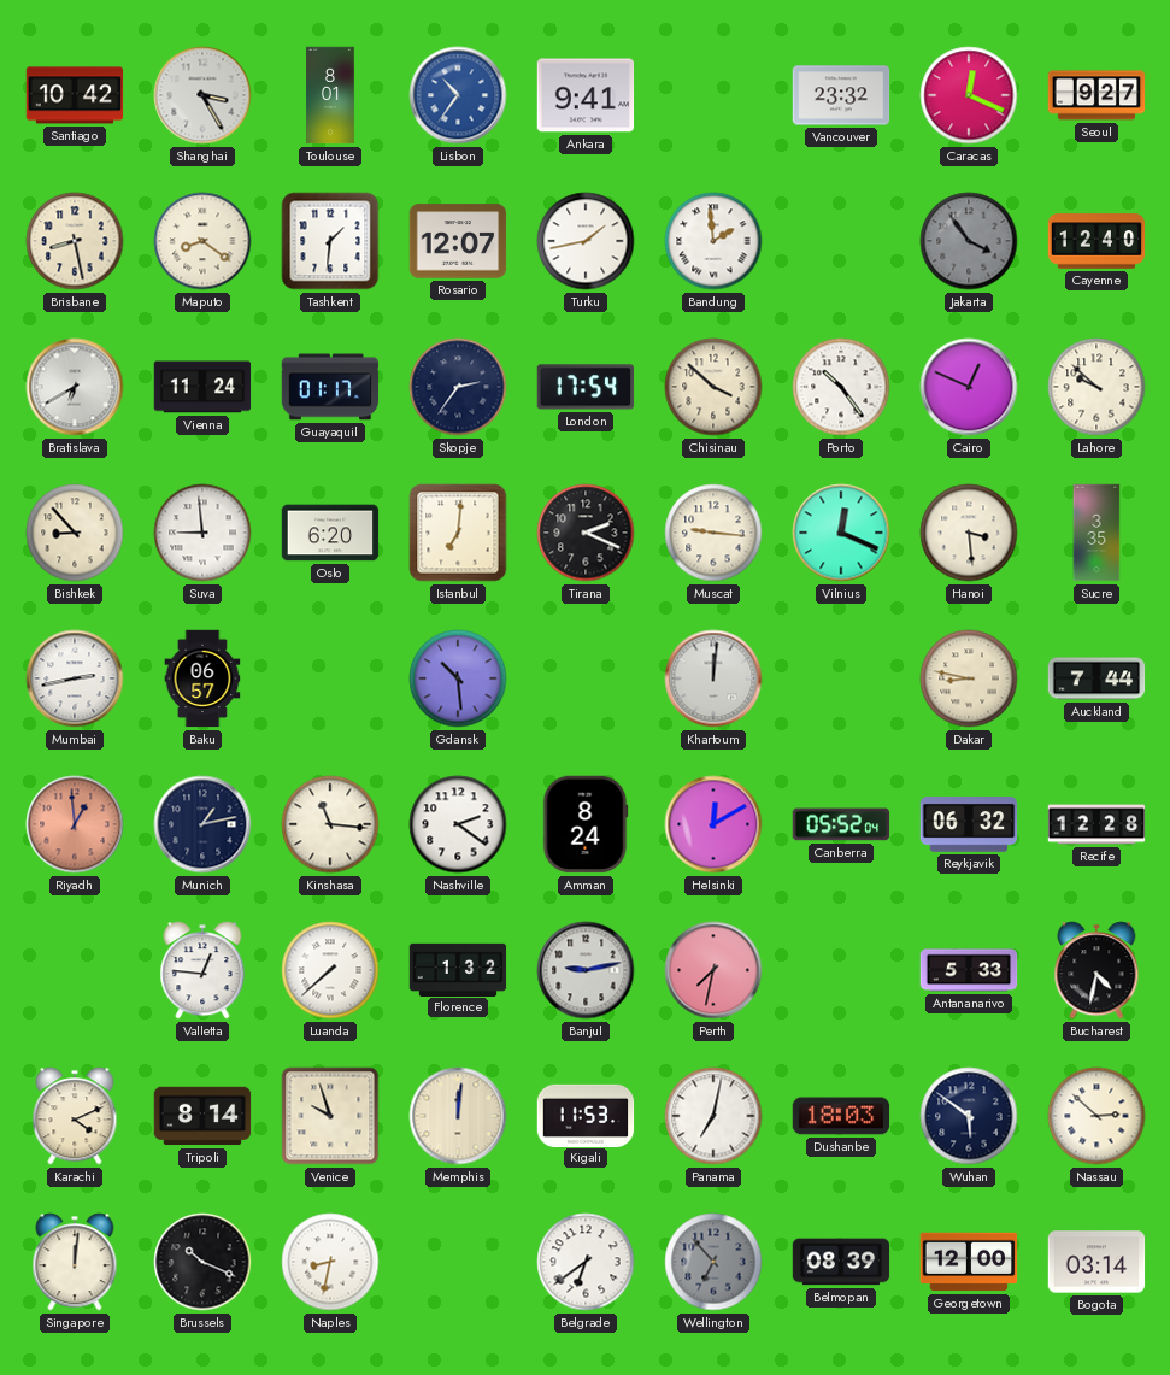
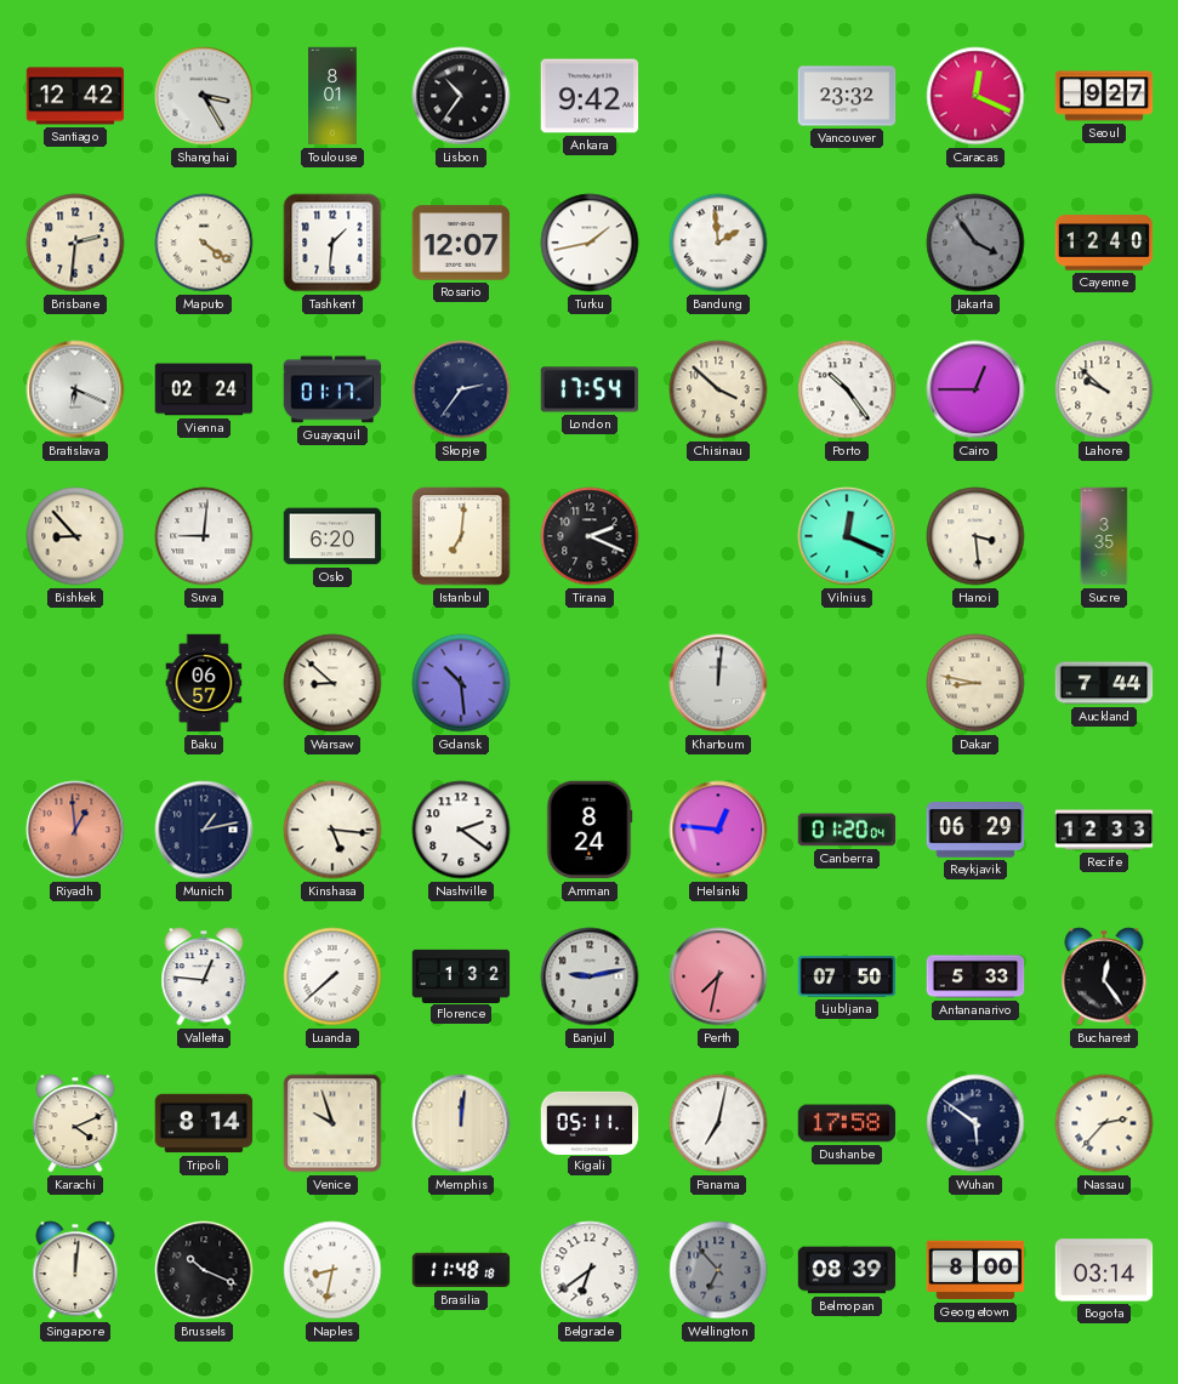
Santiago: 10:42 -> 12:42
Lisbon dial: blue -> black
Ankara: 9:41 -> 9:42
Brisbane: 8:28 -> 2:31
Maputo: 8:21 -> 4:21
Bratislava: 6:40 -> 6:19
Vienna: 11:24 -> 02:24
Cairo: 12:49 -> 12:45
Suva: 8:59 -> 9:01
Muscat: 9:16 -> none
Mumbai: 2:43 -> none
Warsaw: none -> 8:52
Kinshasa: 11:16 -> 5:16
Helsinki: 12:10 -> 12:46
Canberra: 05:52 -> 01:20
Reykjavik: 06:32 -> 06:29
Recife: 12:28 -> 12:33
Ljubljana: none -> 07:50
Bucharest: 4:32 -> 12:24
Kigali: 11:53 -> 05:11
Dushanbe: 18:03 -> 17:58
Nassau: 2:52 -> 2:37
Brasilia: none -> 11:48
Georgetown: 12:00 -> 8:00
